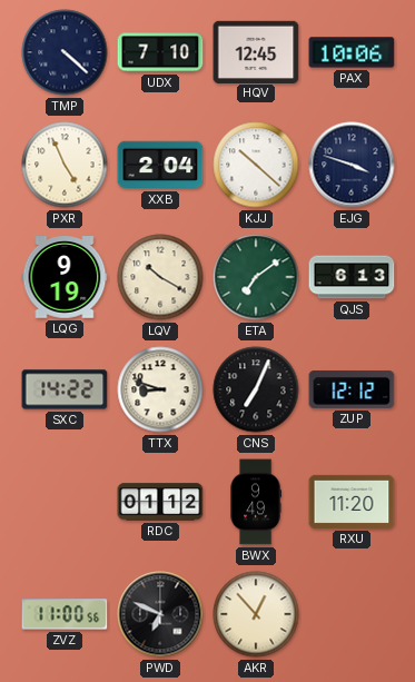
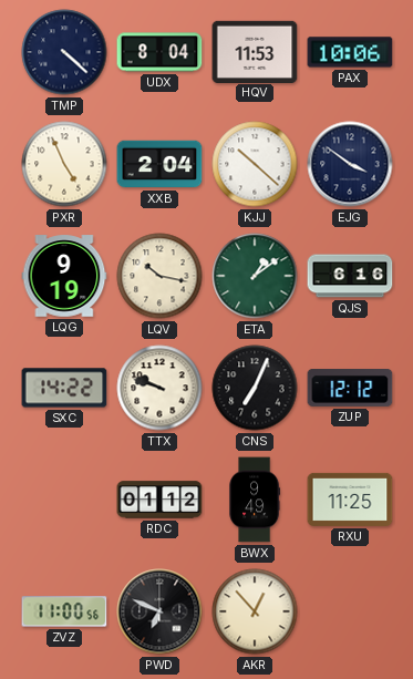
UDX: 7:10 -> 8:04
HQV: 12:45 -> 11:53
EJG: 3:48 -> 3:51
LQV: 10:20 -> 10:17
ETA: 7:09 -> 1:09
QJS: 6:13 -> 6:16
TTX: 8:48 -> 9:48
RXU: 11:20 -> 11:25
